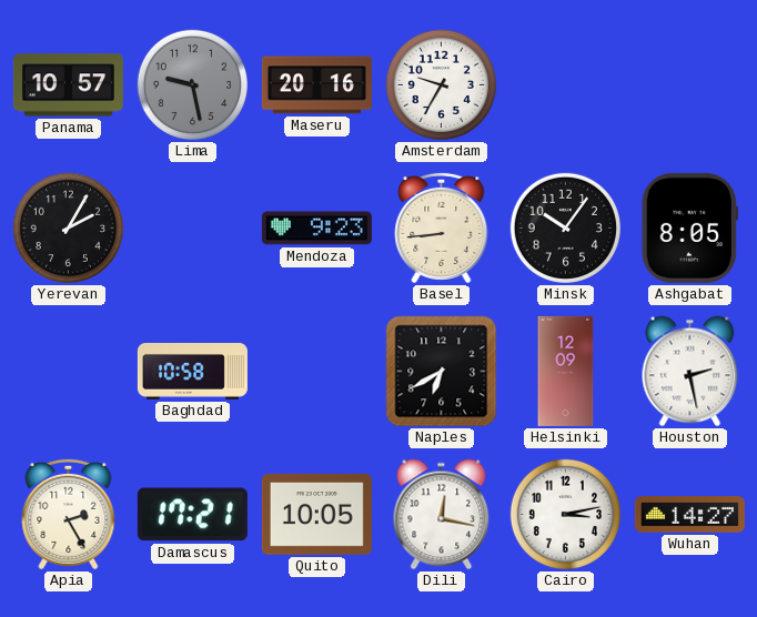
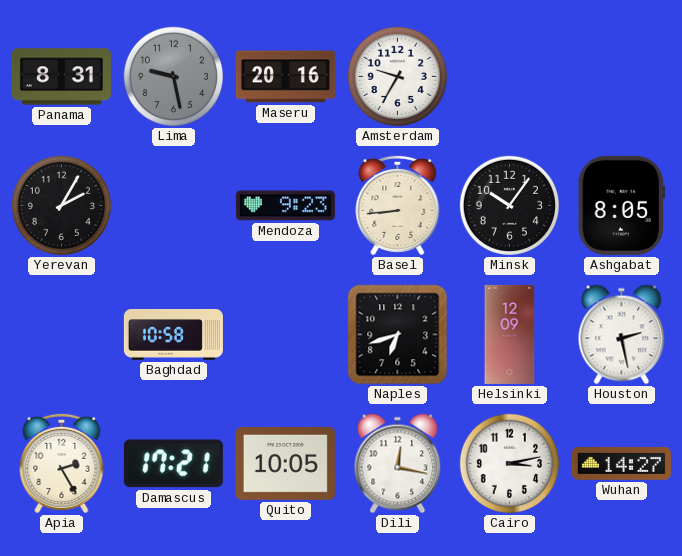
Panama: 10:57 -> 8:31
Naples: 6:40 -> 6:42
